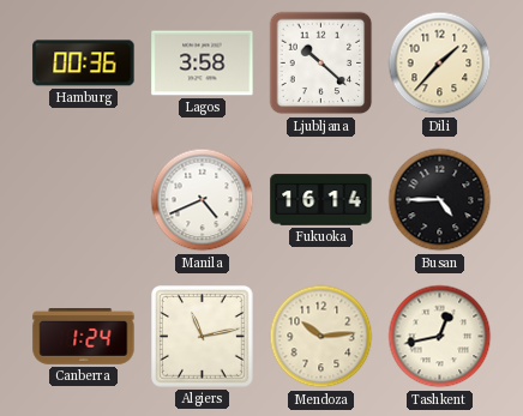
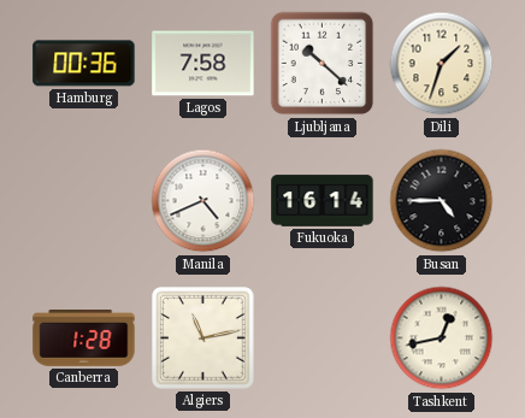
Lagos: 3:58 -> 7:58
Dili: 1:37 -> 1:33
Canberra: 1:24 -> 1:28
Mendoza: 10:14 -> none
